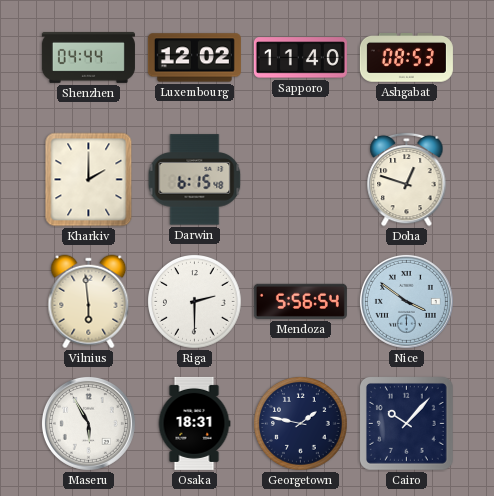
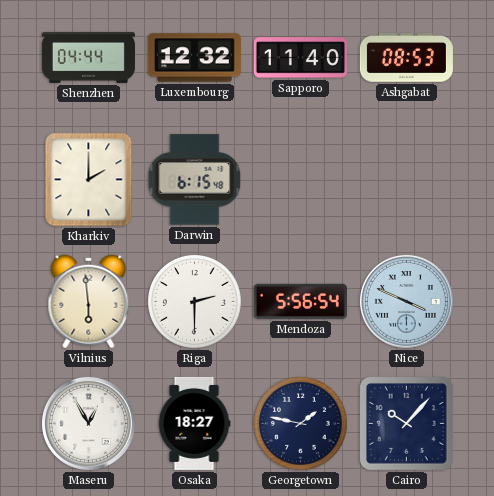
Luxembourg: 12:02 -> 12:32
Doha: 12:48 -> none
Nice: 3:51 -> 3:49
Maseru: 5:55 -> 12:55
Osaka: 18:31 -> 18:27
